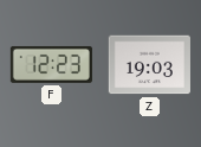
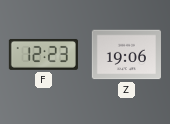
Z: 19:03 -> 19:06
